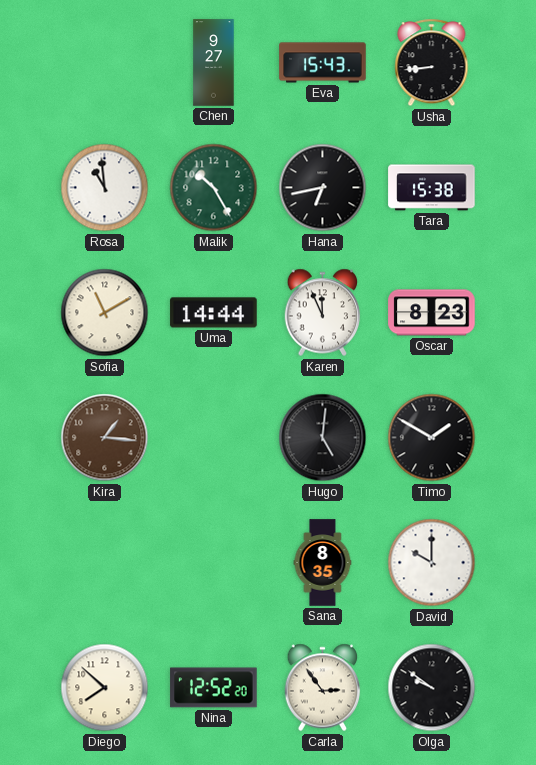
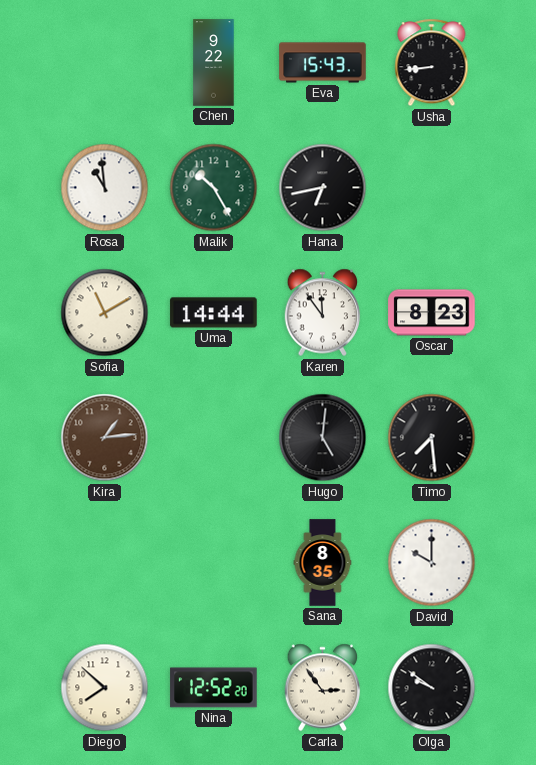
Chen: 9:27 -> 9:22
Tara: 15:38 -> none
Karen: 11:56 -> 11:54
Kira: 1:16 -> 1:14
Timo: 1:50 -> 7:29
